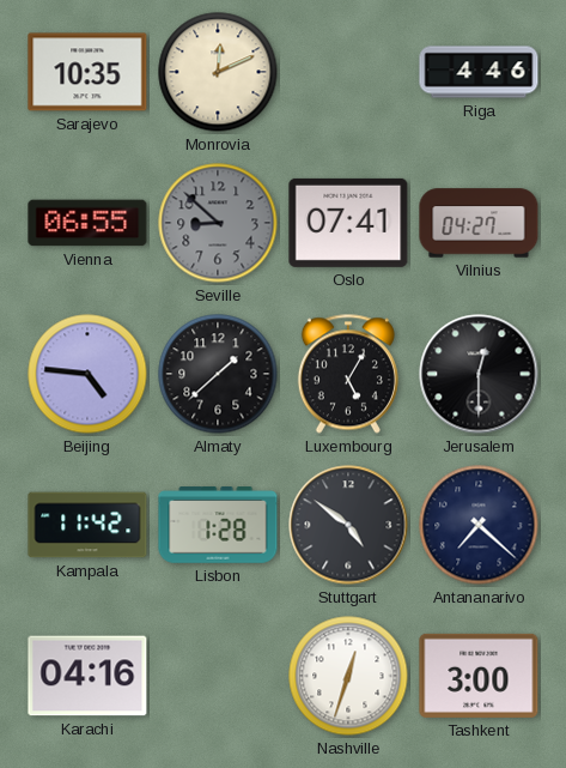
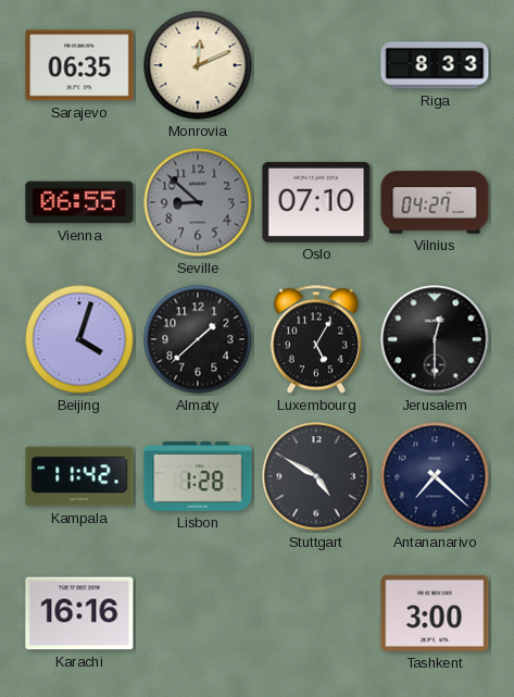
Sarajevo: 10:35 -> 06:35
Riga: 4:46 -> 8:33
Oslo: 07:41 -> 07:10
Beijing: 4:46 -> 4:03
Stuttgart: 4:51 -> 4:50
Karachi: 04:16 -> 16:16
Nashville: 12:33 -> none
